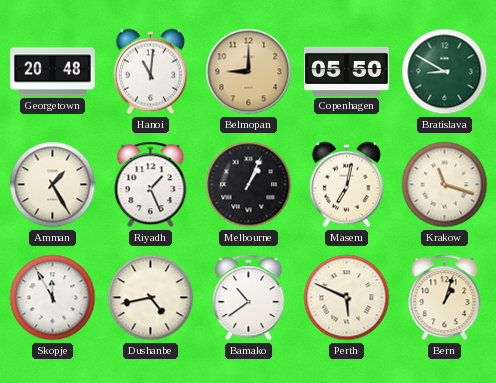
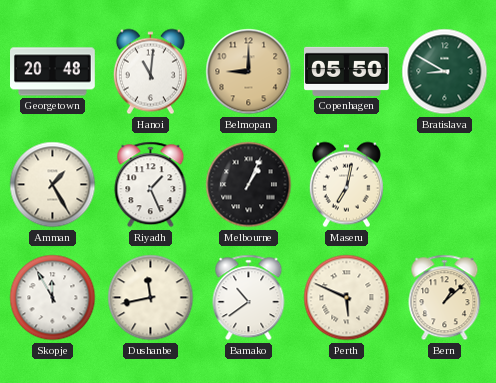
Krakow: 11:18 -> none
Dushanbe: 4:43 -> 11:43
Bern: 1:03 -> 1:08
